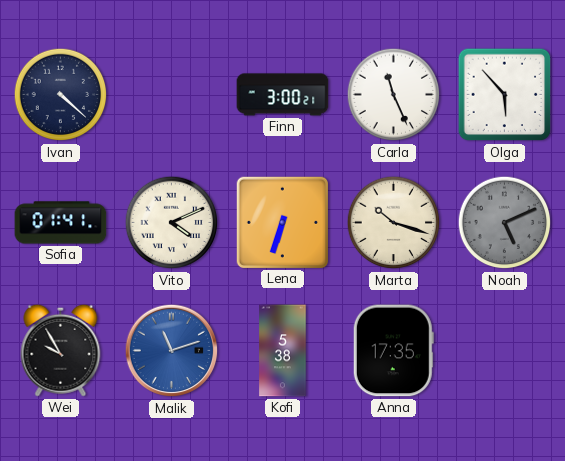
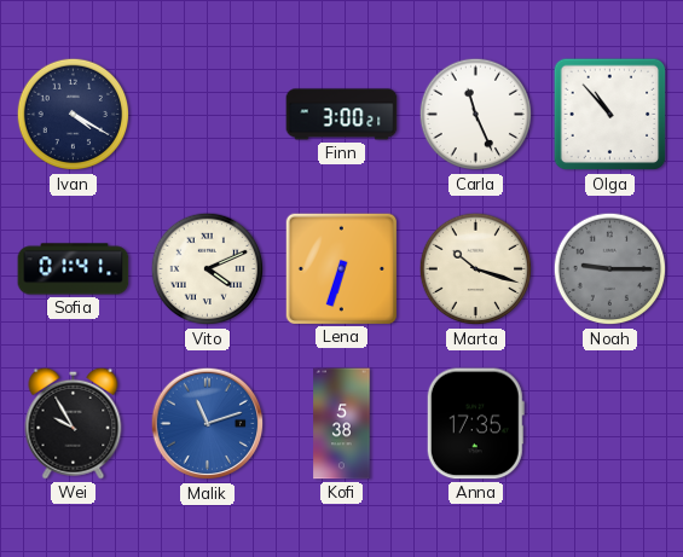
Ivan: 4:22 -> 4:20
Olga: 5:53 -> 10:53
Noah: 5:11 -> 9:15
